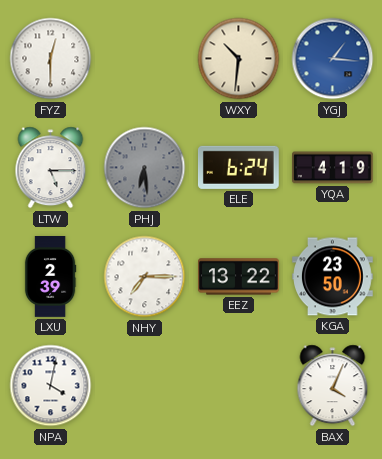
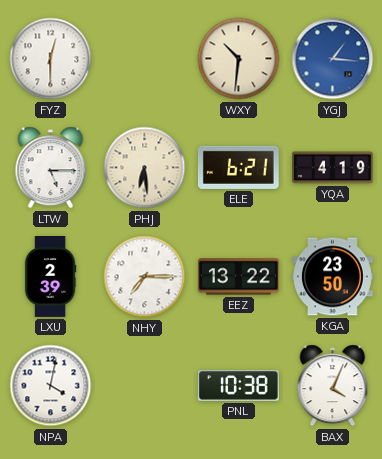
PHJ dial: grey -> cream
ELE: 6:24 -> 6:21
PNL: none -> 10:38
